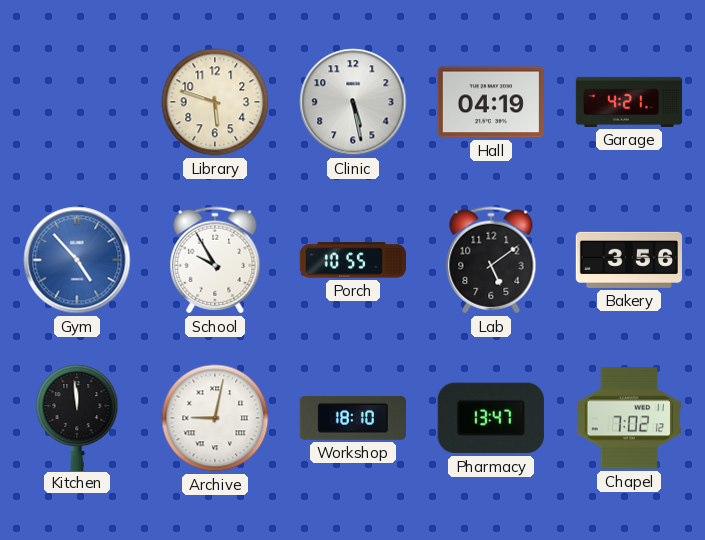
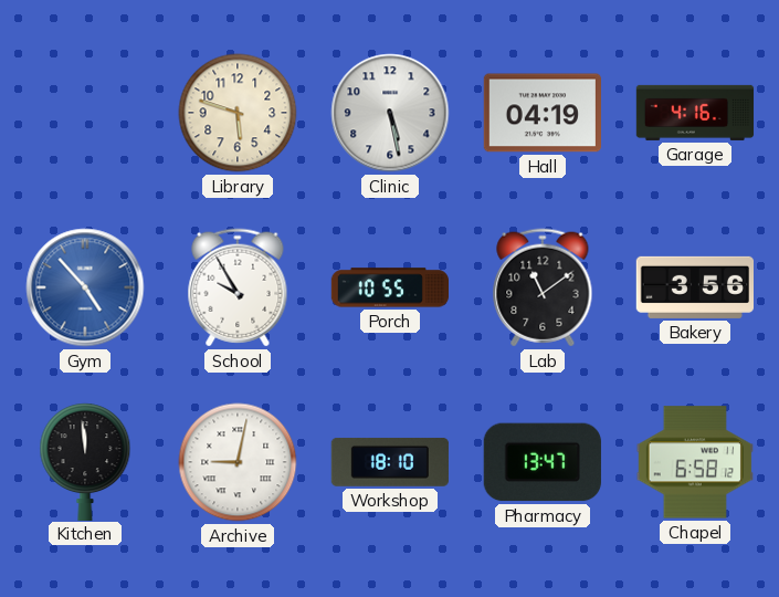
Garage: 4:21 -> 4:16
Lab: 5:09 -> 11:09
Chapel: 7:02 -> 6:58
